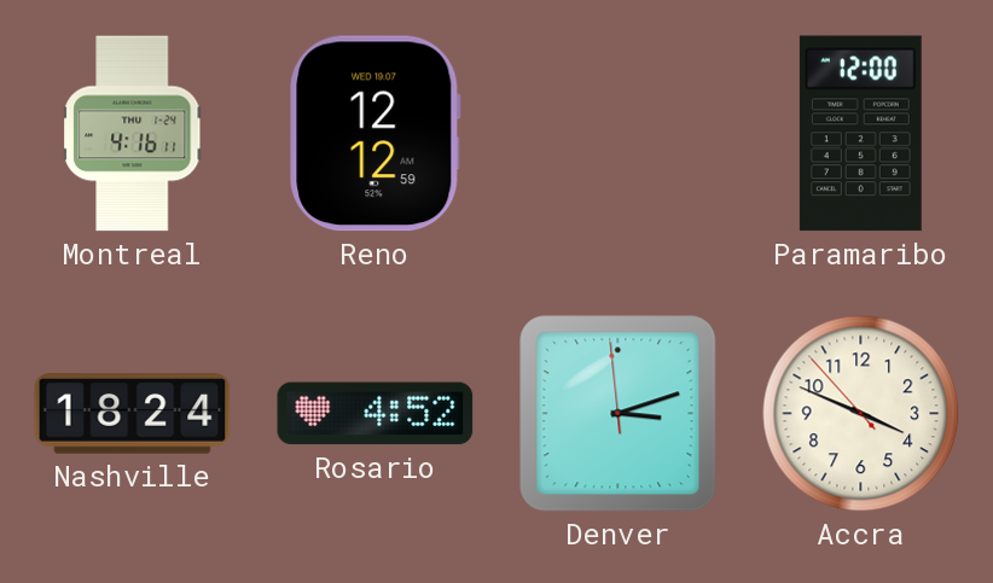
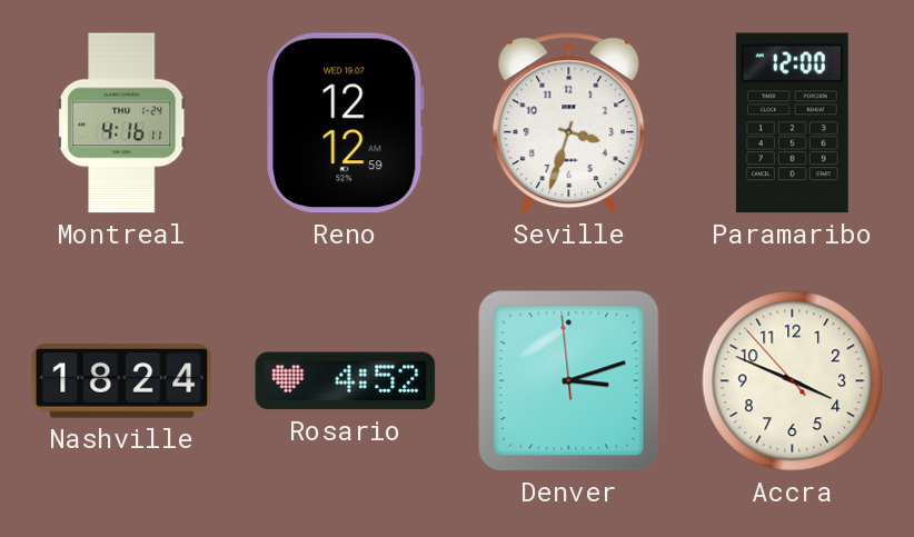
Seville: none -> 3:33
